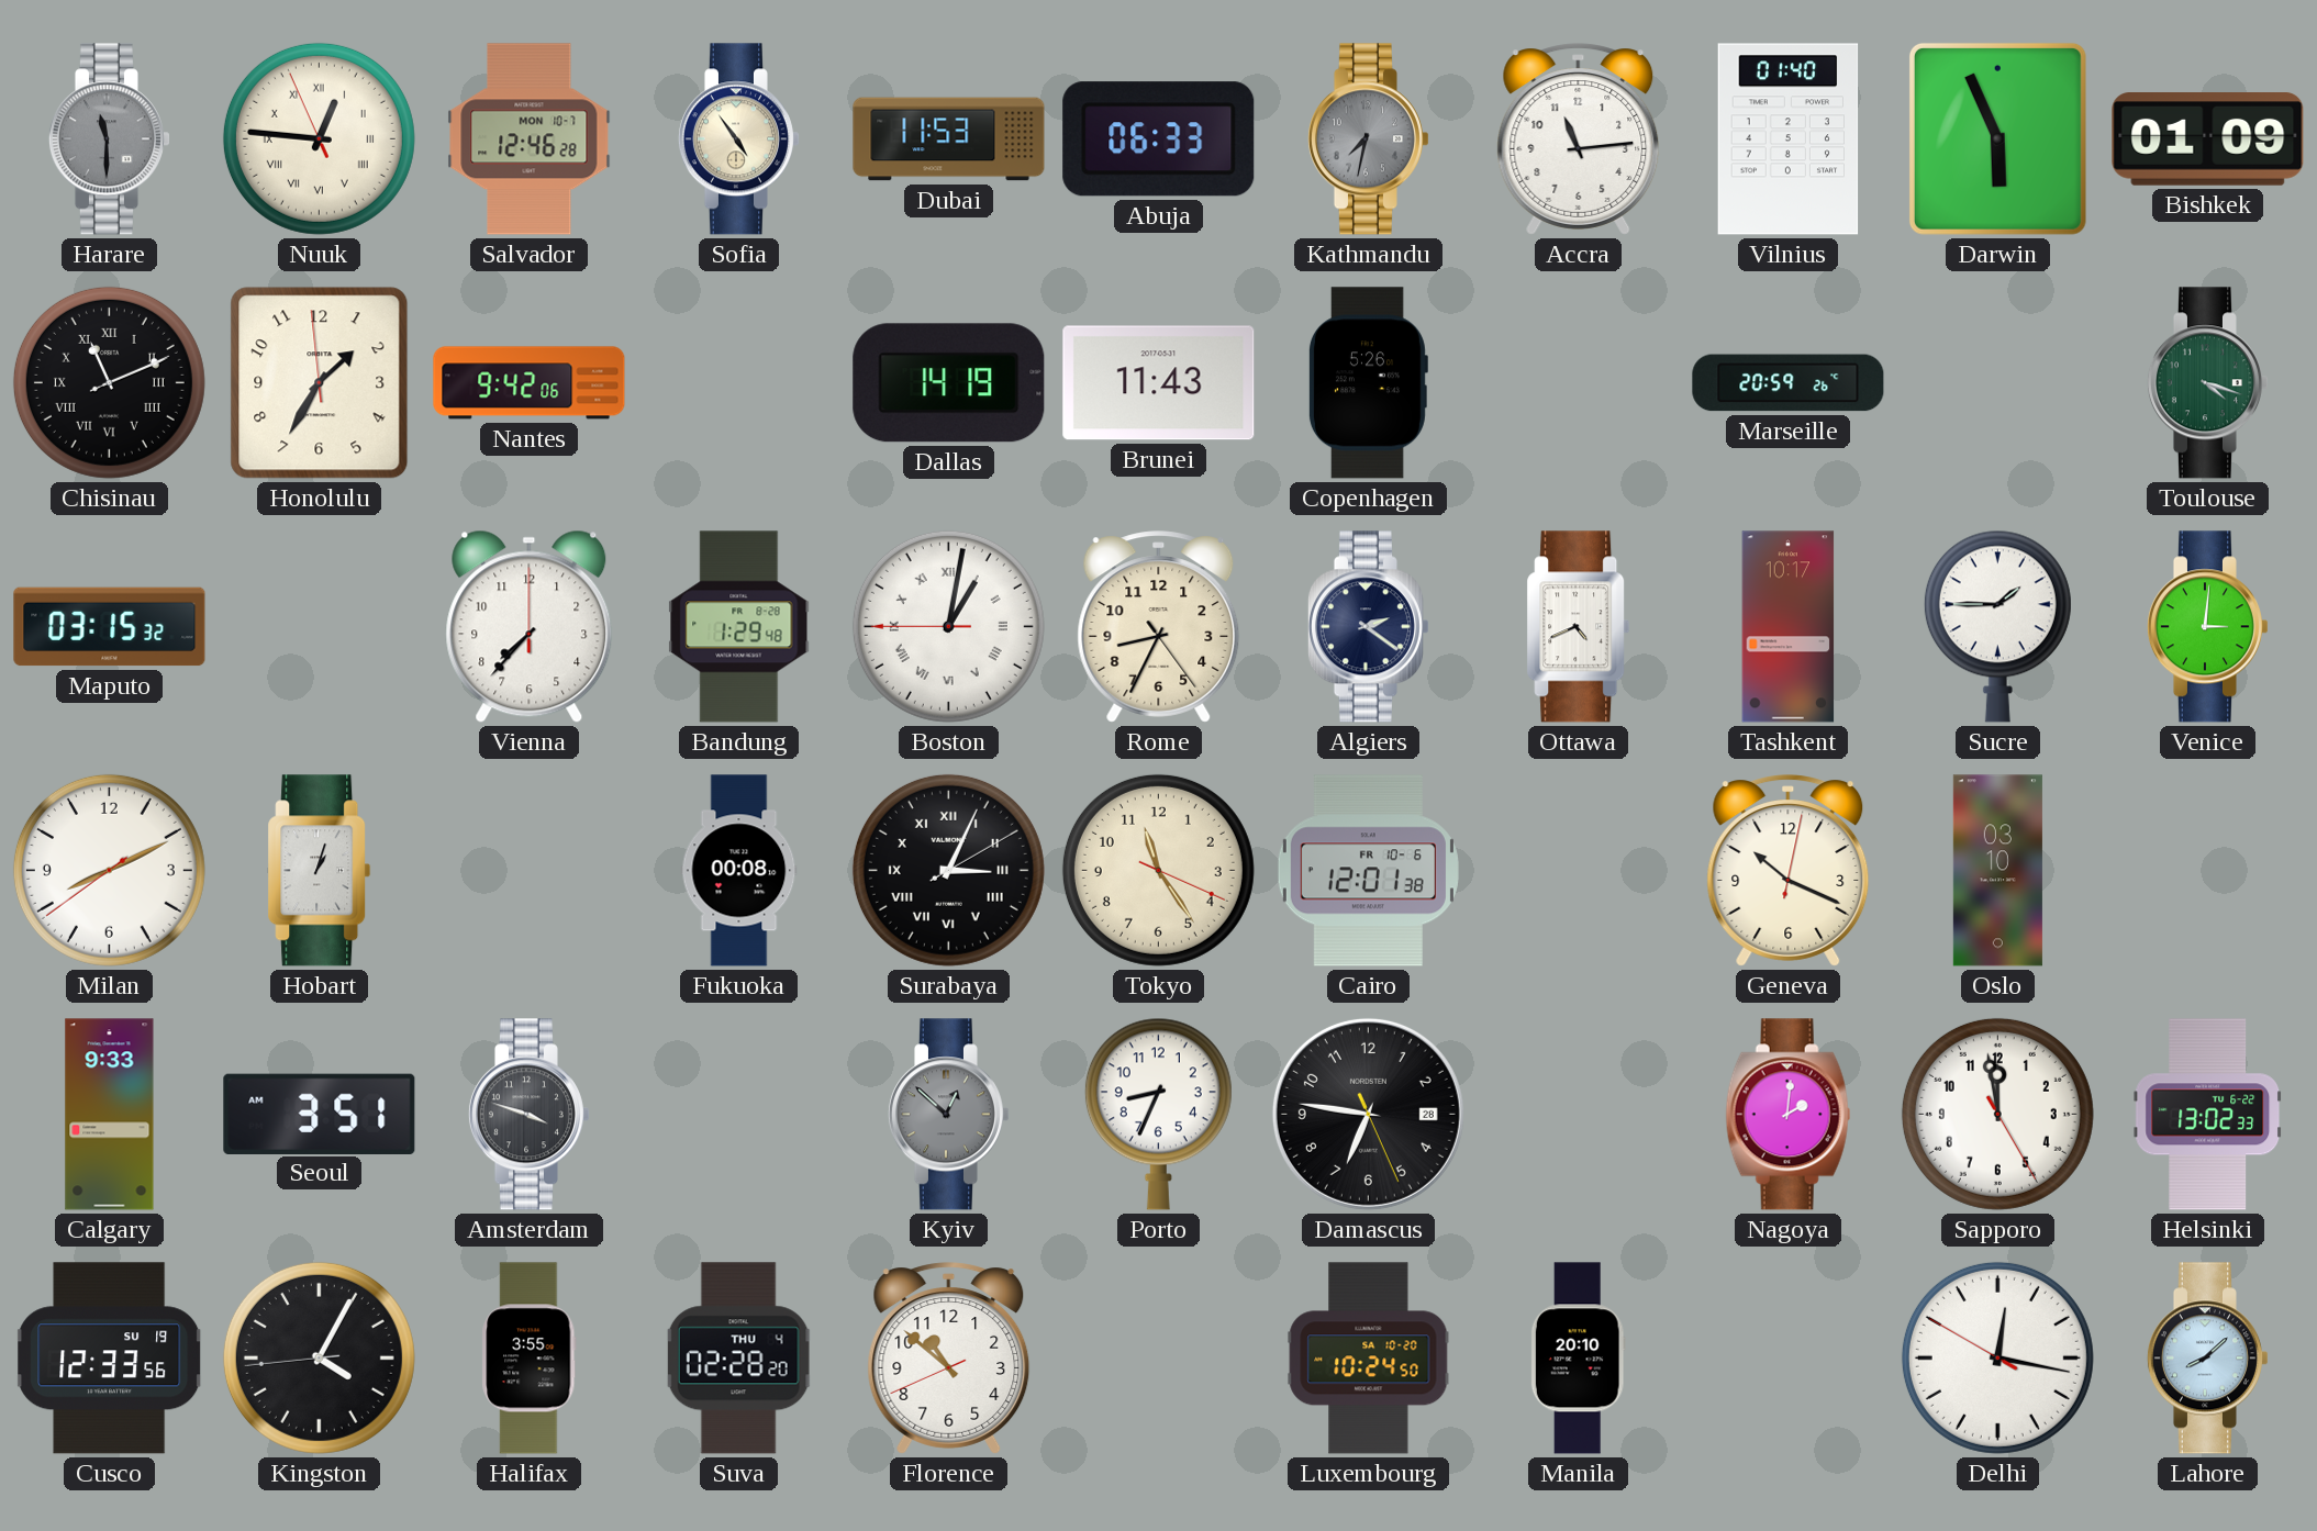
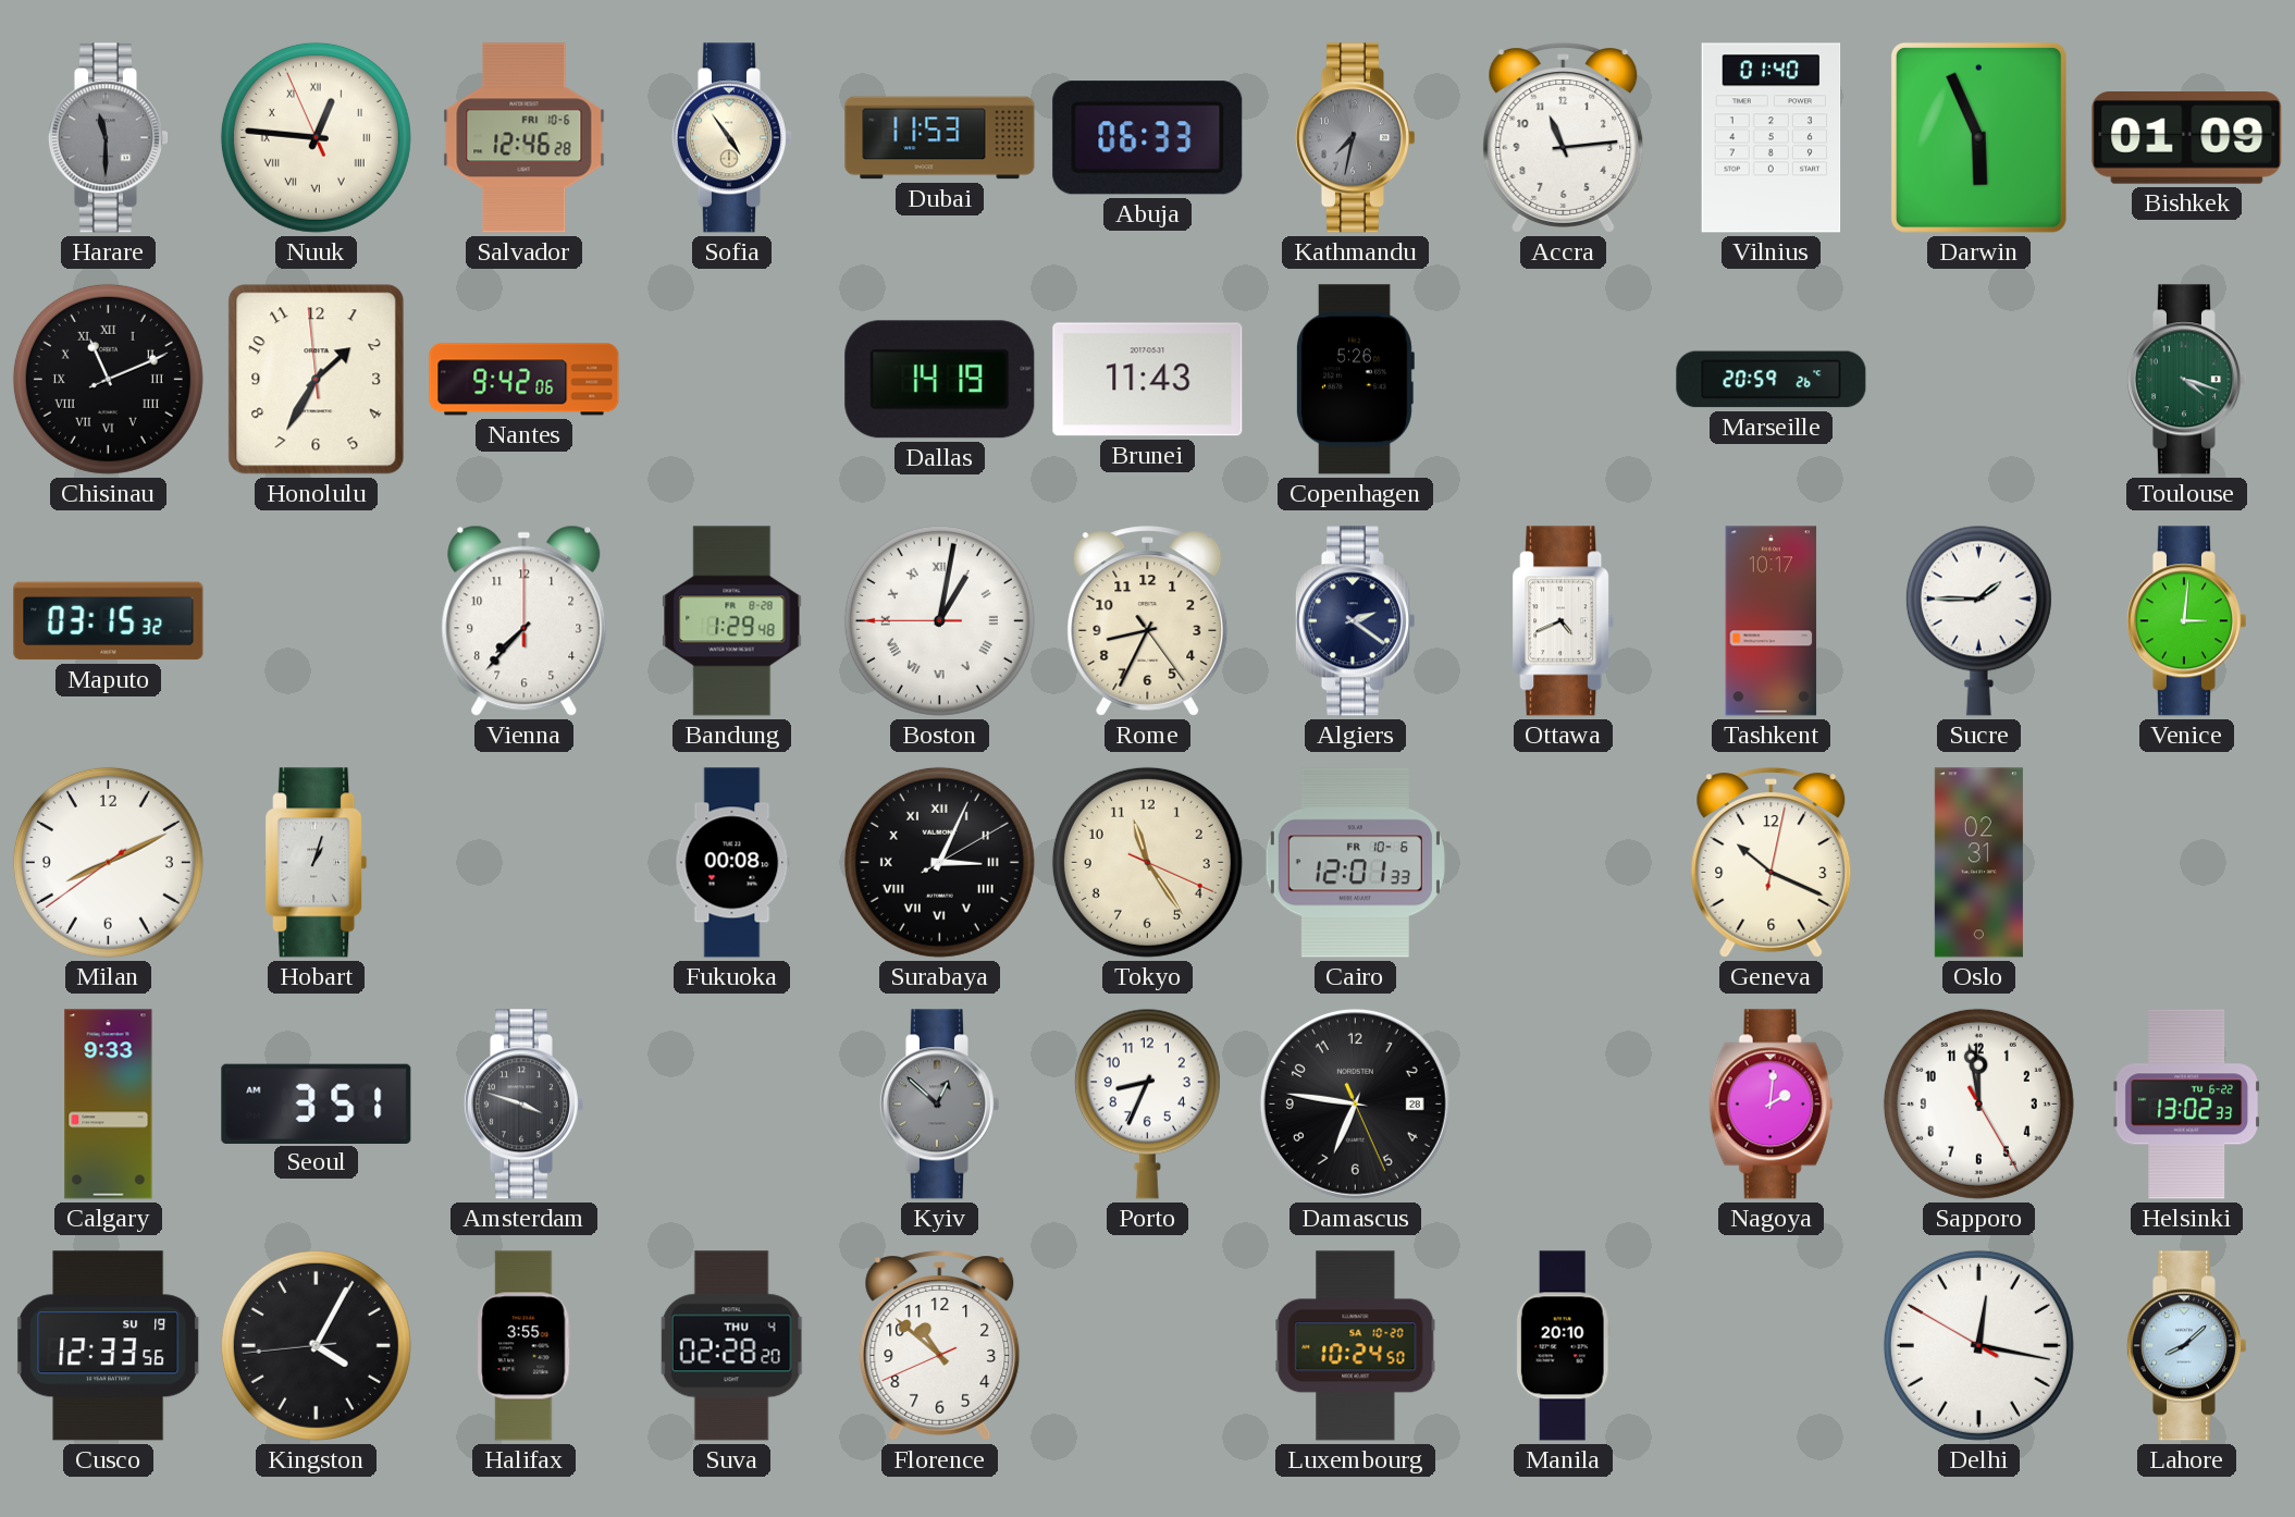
Salvador date: MON 10-7 -> FRI 10-6
Cairo: 12:01:38 -> 12:01:33
Oslo: 03:10 -> 02:31
